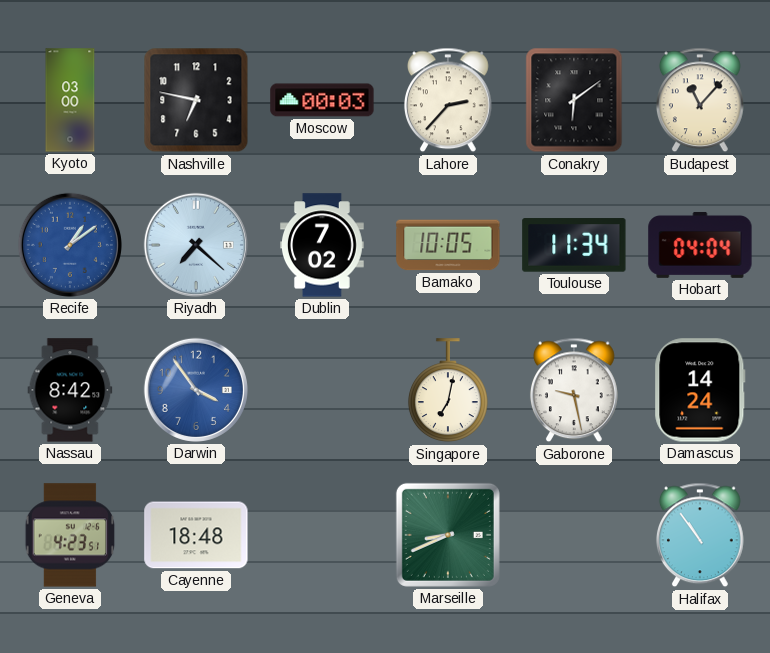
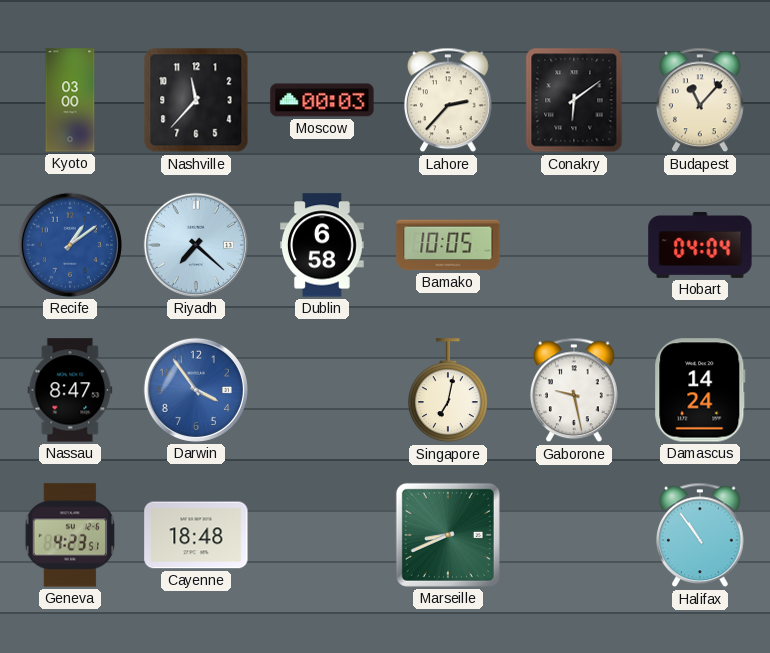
Nashville: 6:47 -> 11:37
Dublin: 7:02 -> 6:58
Toulouse: 11:34 -> none
Nassau: 8:42 -> 8:47
